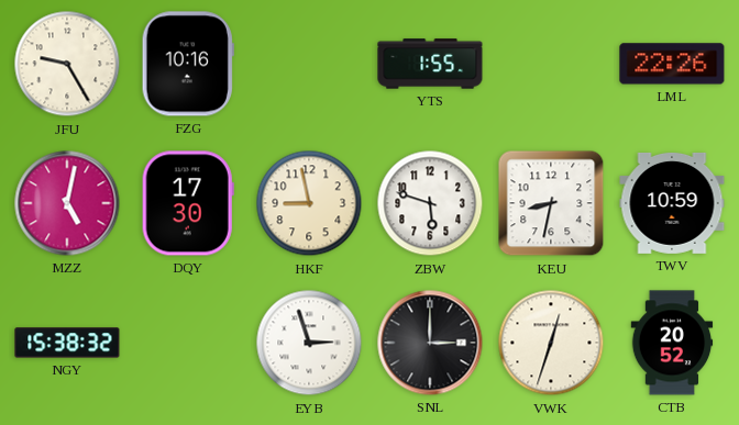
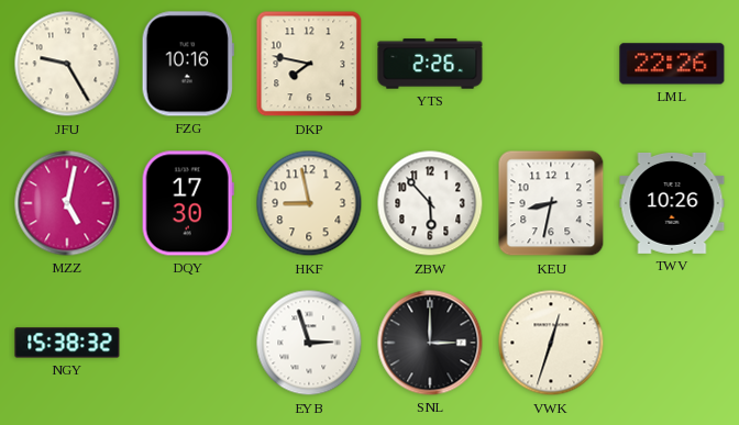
DKP: none -> 7:47
YTS: 1:55 -> 2:26
ZBW: 5:48 -> 5:53
TWV: 10:59 -> 10:26
CTB: 20:52 -> none
